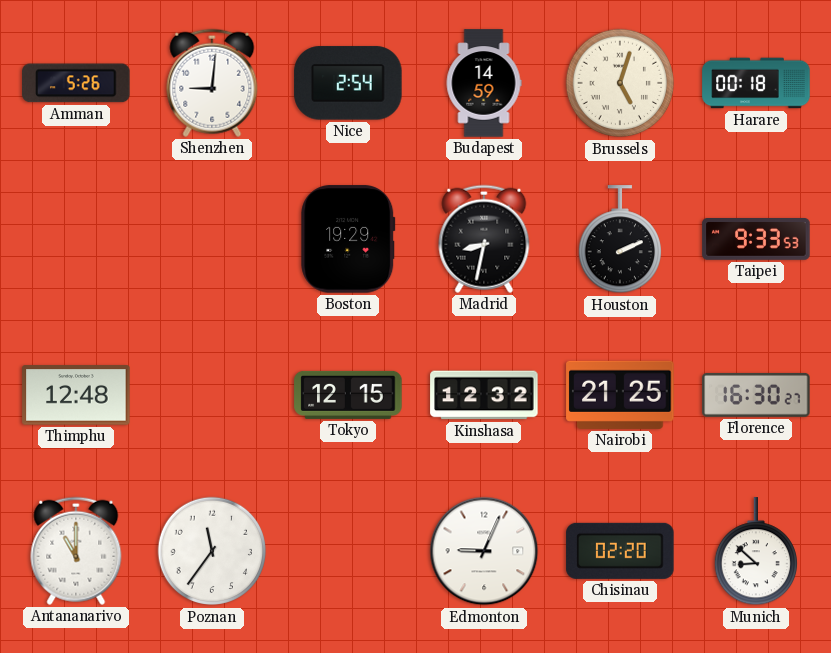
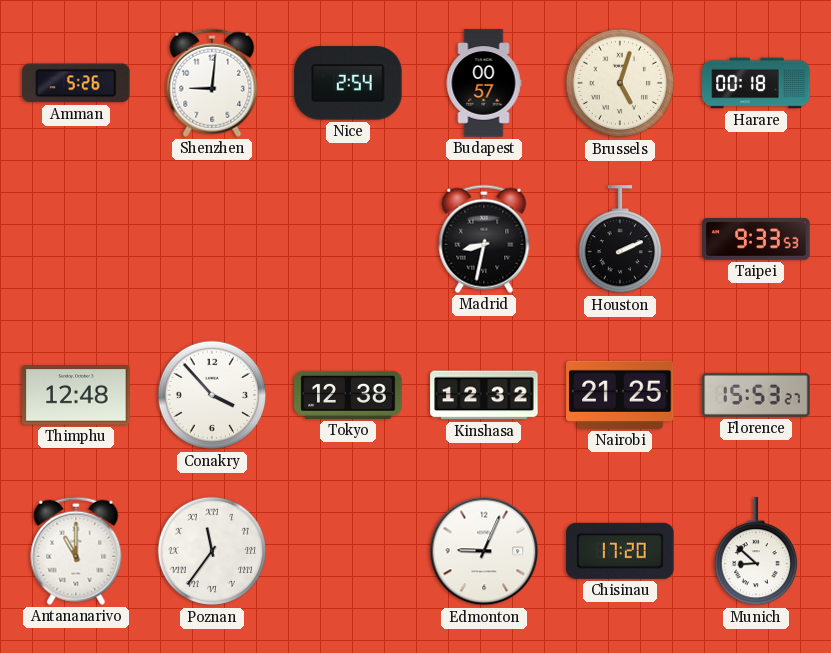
Budapest: 14:59 -> 00:57
Boston: 19:29 -> none
Conakry: none -> 3:53
Tokyo: 12:15 -> 12:38
Florence: 16:30 -> 15:53
Poznan numerals: Arabic -> Roman
Chisinau: 02:20 -> 17:20
